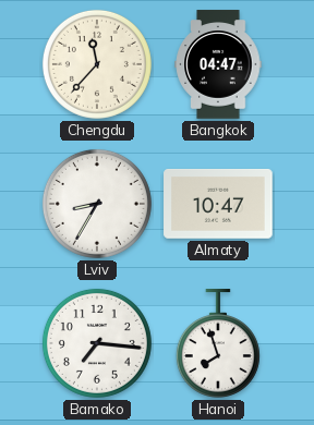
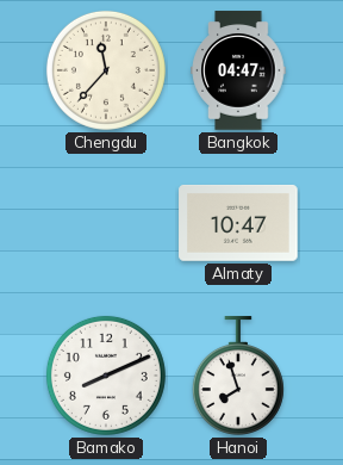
Lviv: 8:35 -> none
Bamako: 7:16 -> 8:11
